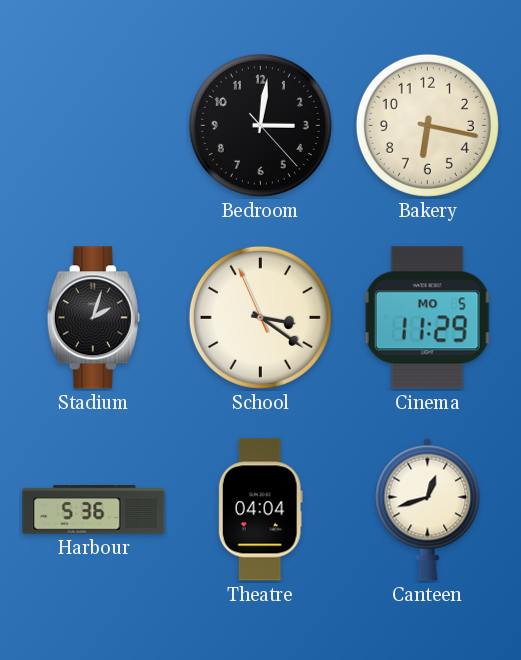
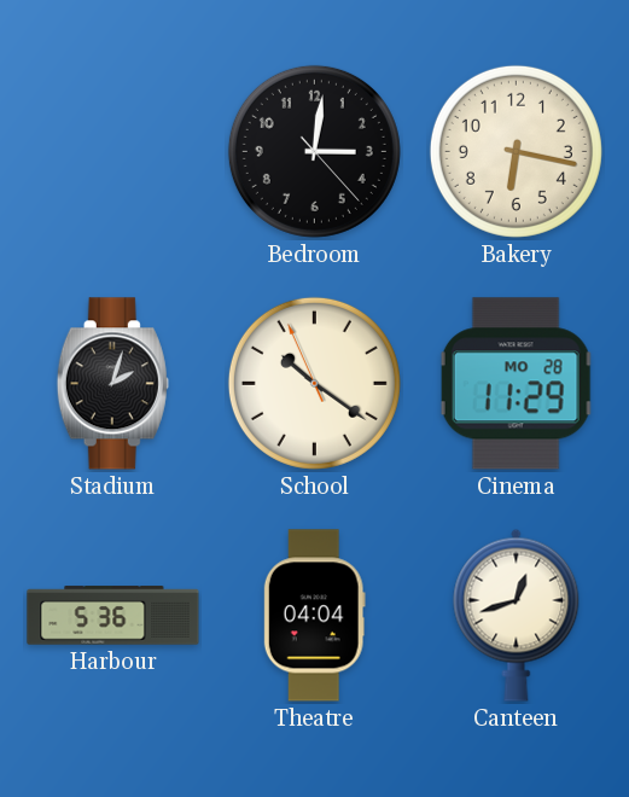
School: 3:20 -> 10:20
Cinema date: MO 5 -> MO 28
